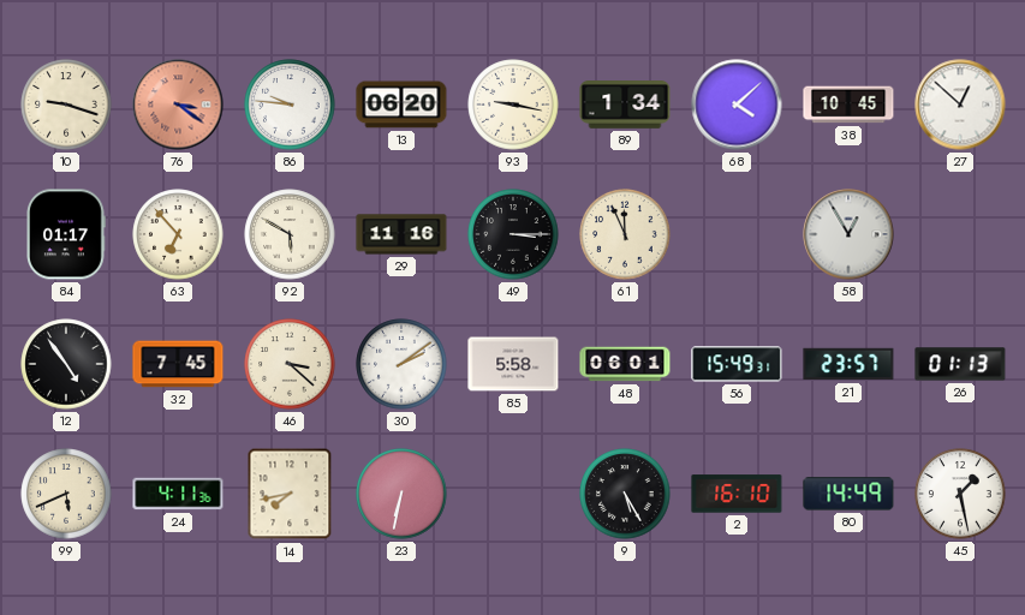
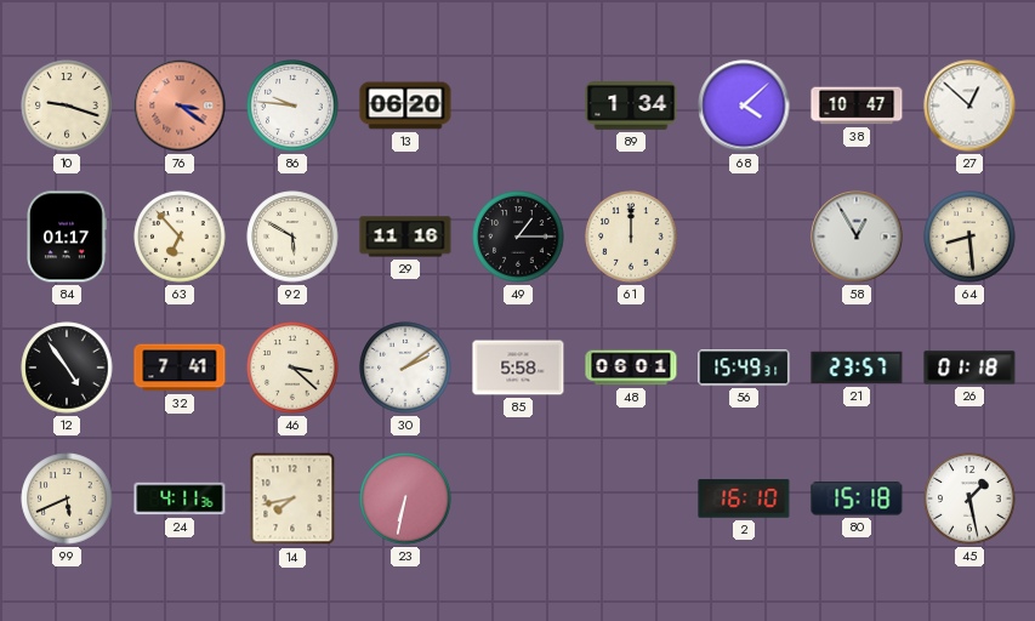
93: 9:17 -> none
38: 10:45 -> 10:47
49: 3:15 -> 1:15
61: 11:56 -> 12:00
64: none -> 8:29
32: 7:45 -> 7:41
26: 01:13 -> 01:18
9: 5:25 -> none
80: 14:49 -> 15:18
